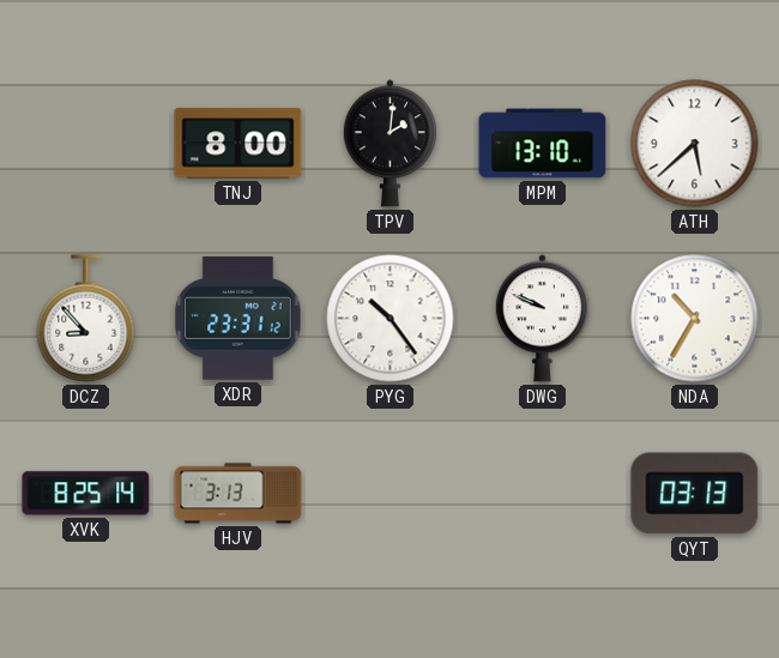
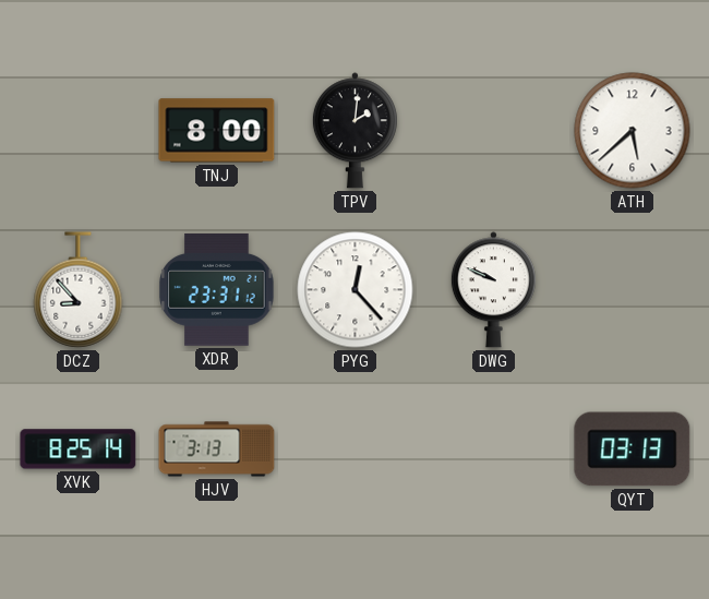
MPM: 13:10 -> none
PYG: 10:24 -> 12:23
NDA: 10:35 -> none
